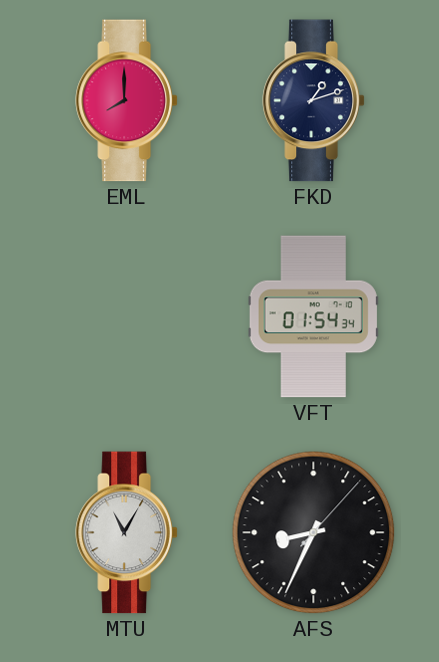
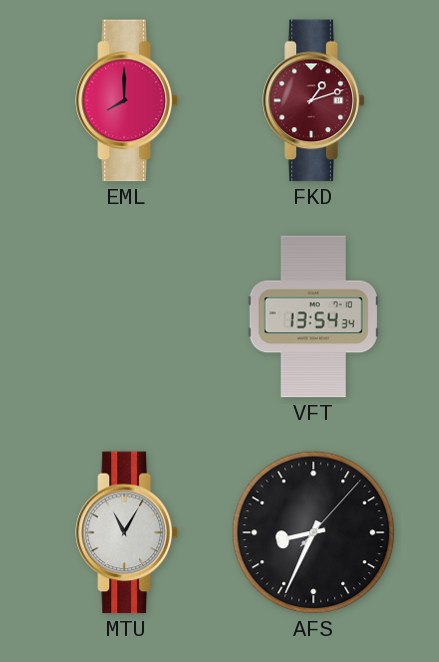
FKD dial: navy -> burgundy
VFT: 01:54 -> 13:54
